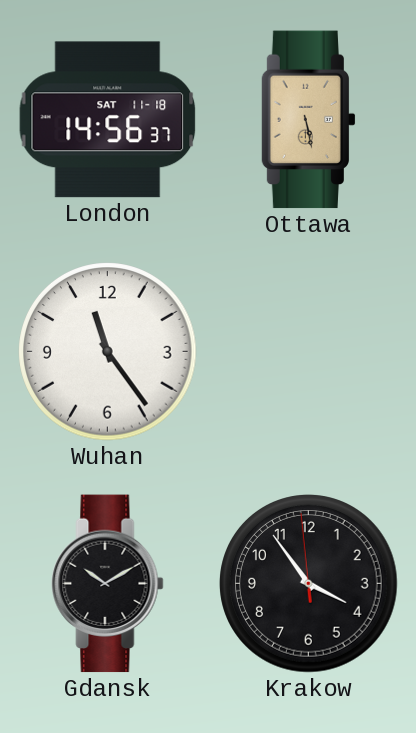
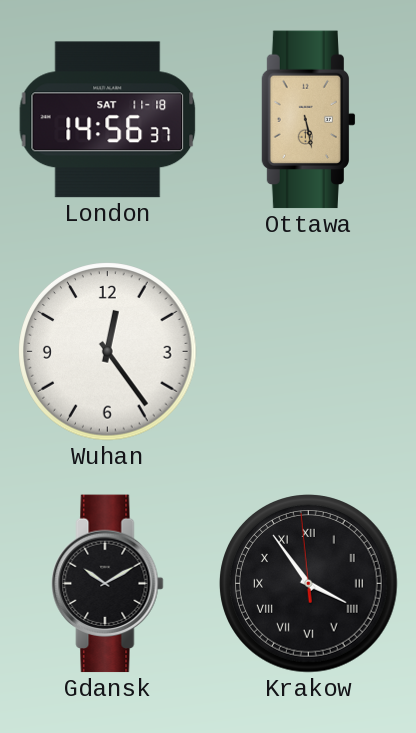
Wuhan: 11:24 -> 12:24
Krakow numerals: Arabic -> Roman
